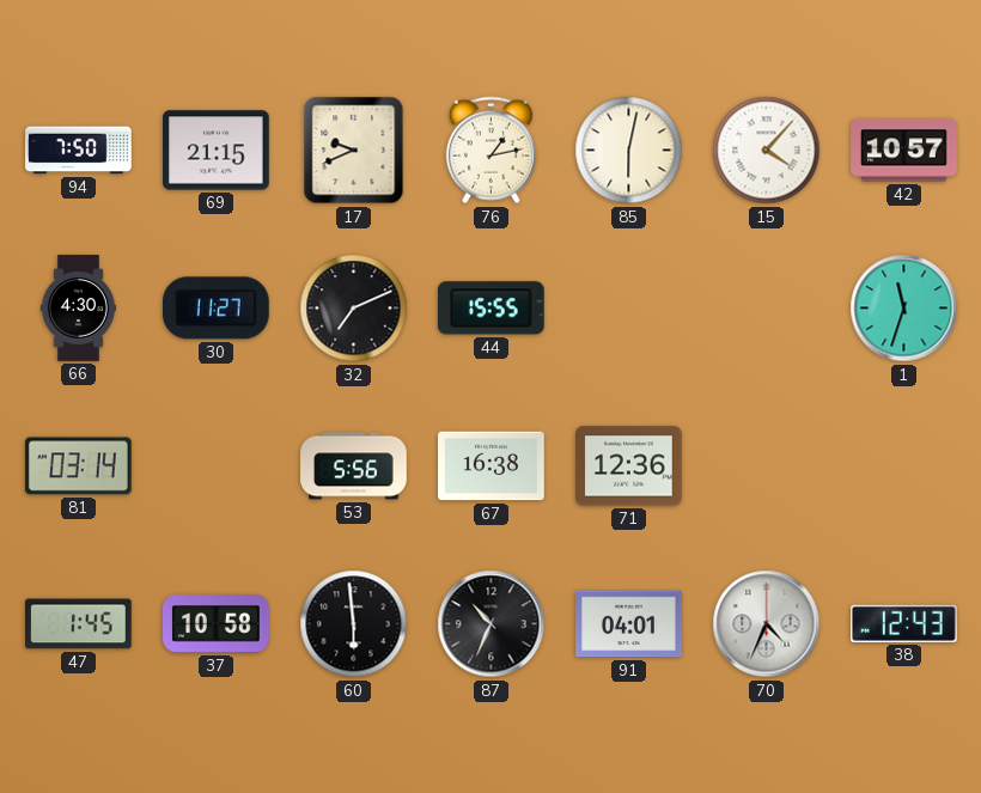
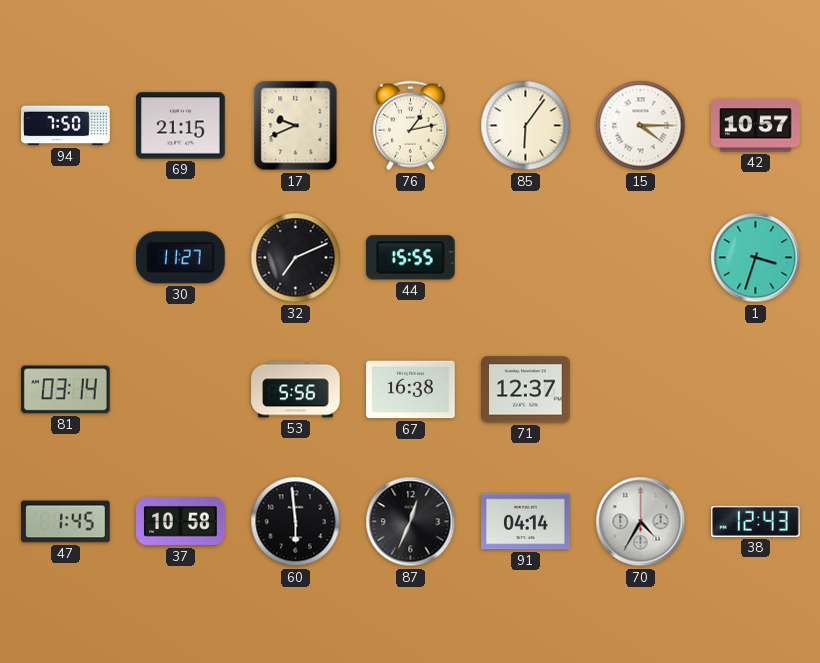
85: 6:02 -> 6:06
15: 4:07 -> 4:15
66: 4:30 -> none
1: 11:33 -> 3:33
71: 12:36 -> 12:37
87: 10:34 -> 12:34
91: 04:01 -> 04:14
70: 4:34 -> 4:35
